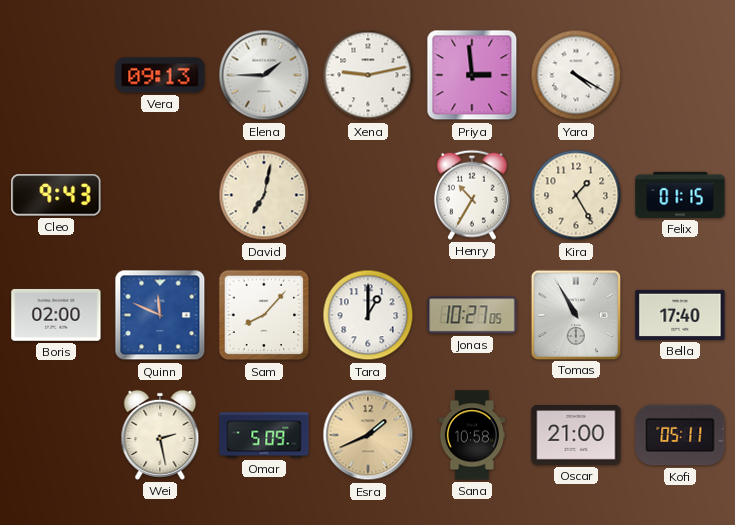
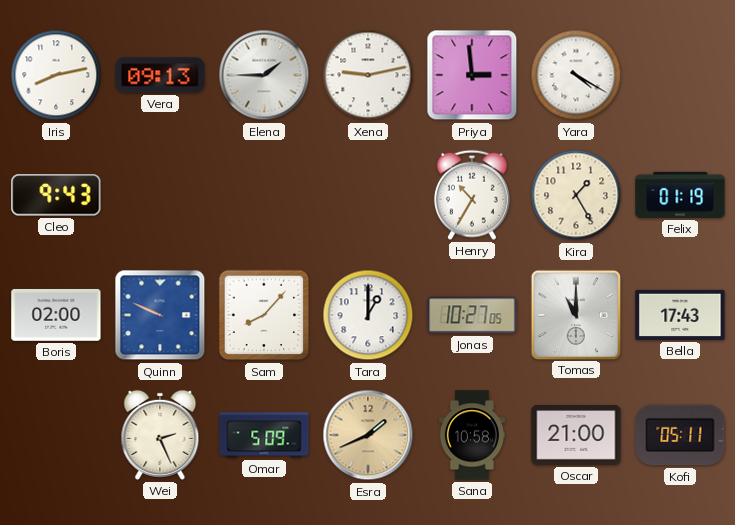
Iris: none -> 8:13
David: 7:02 -> none
Felix: 01:15 -> 01:19
Quinn: 11:49 -> 9:49
Tomas: 10:55 -> 11:00
Bella: 17:40 -> 17:43
Wei: 2:28 -> 2:26
